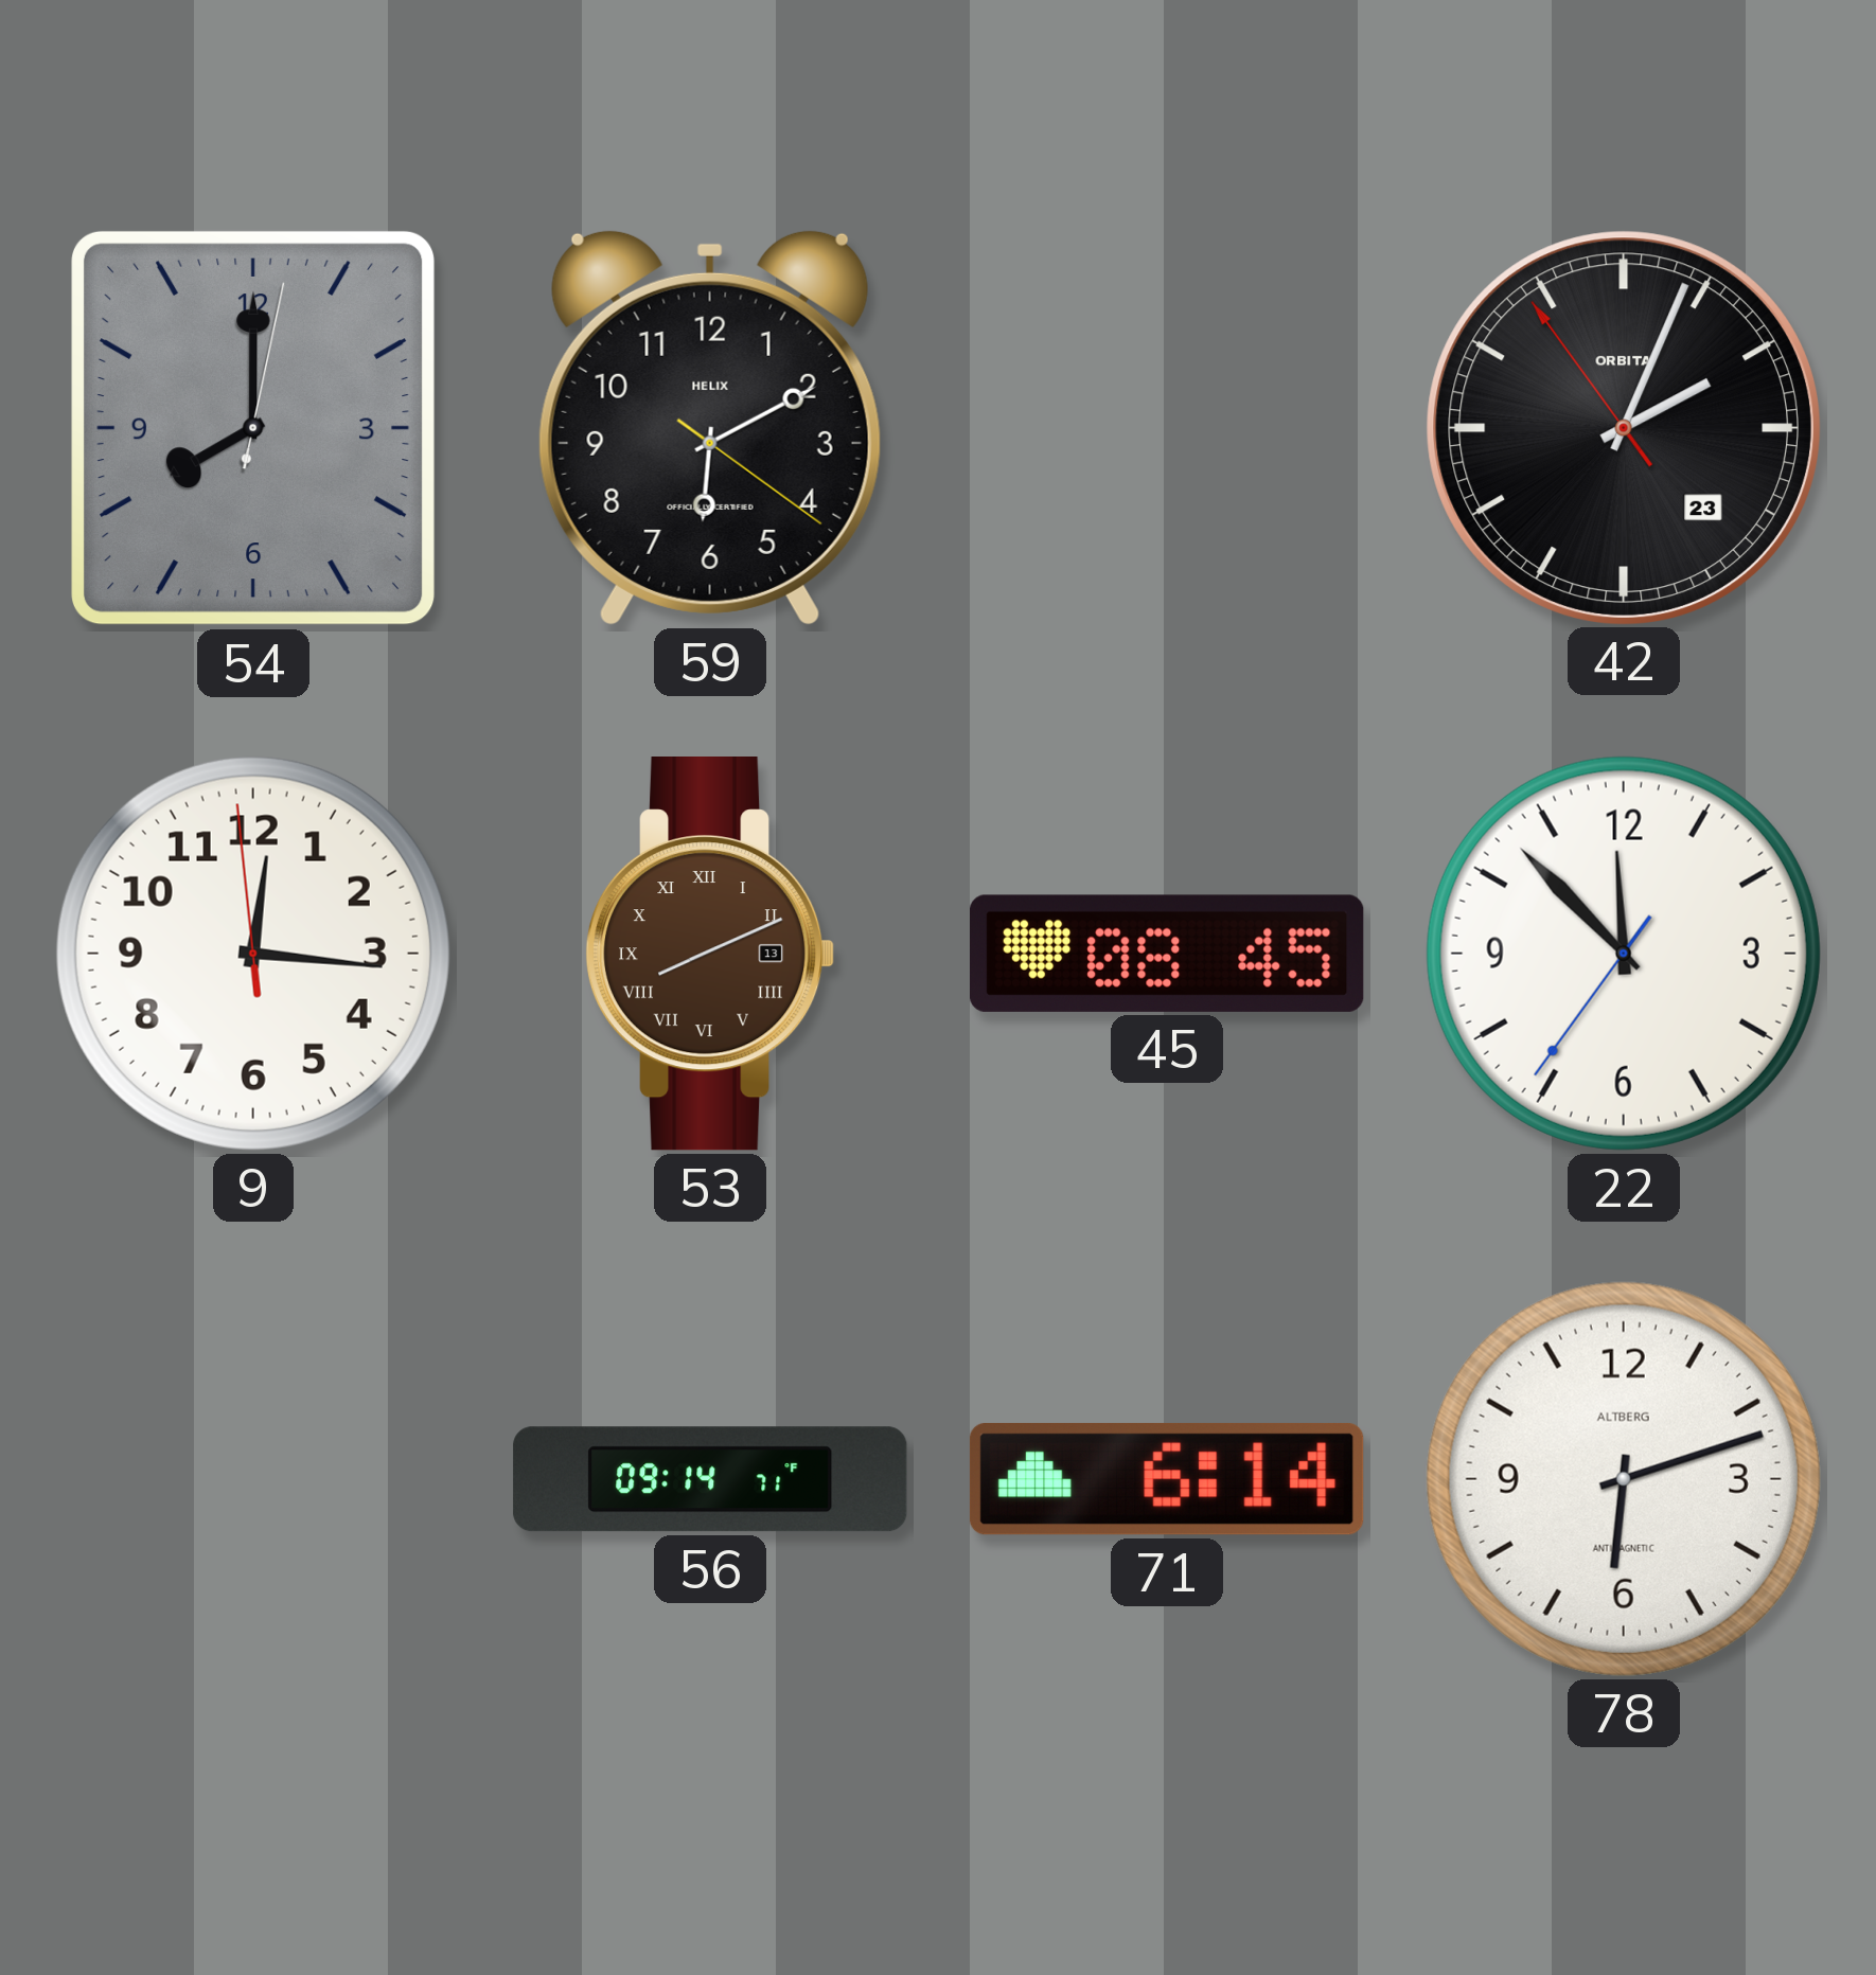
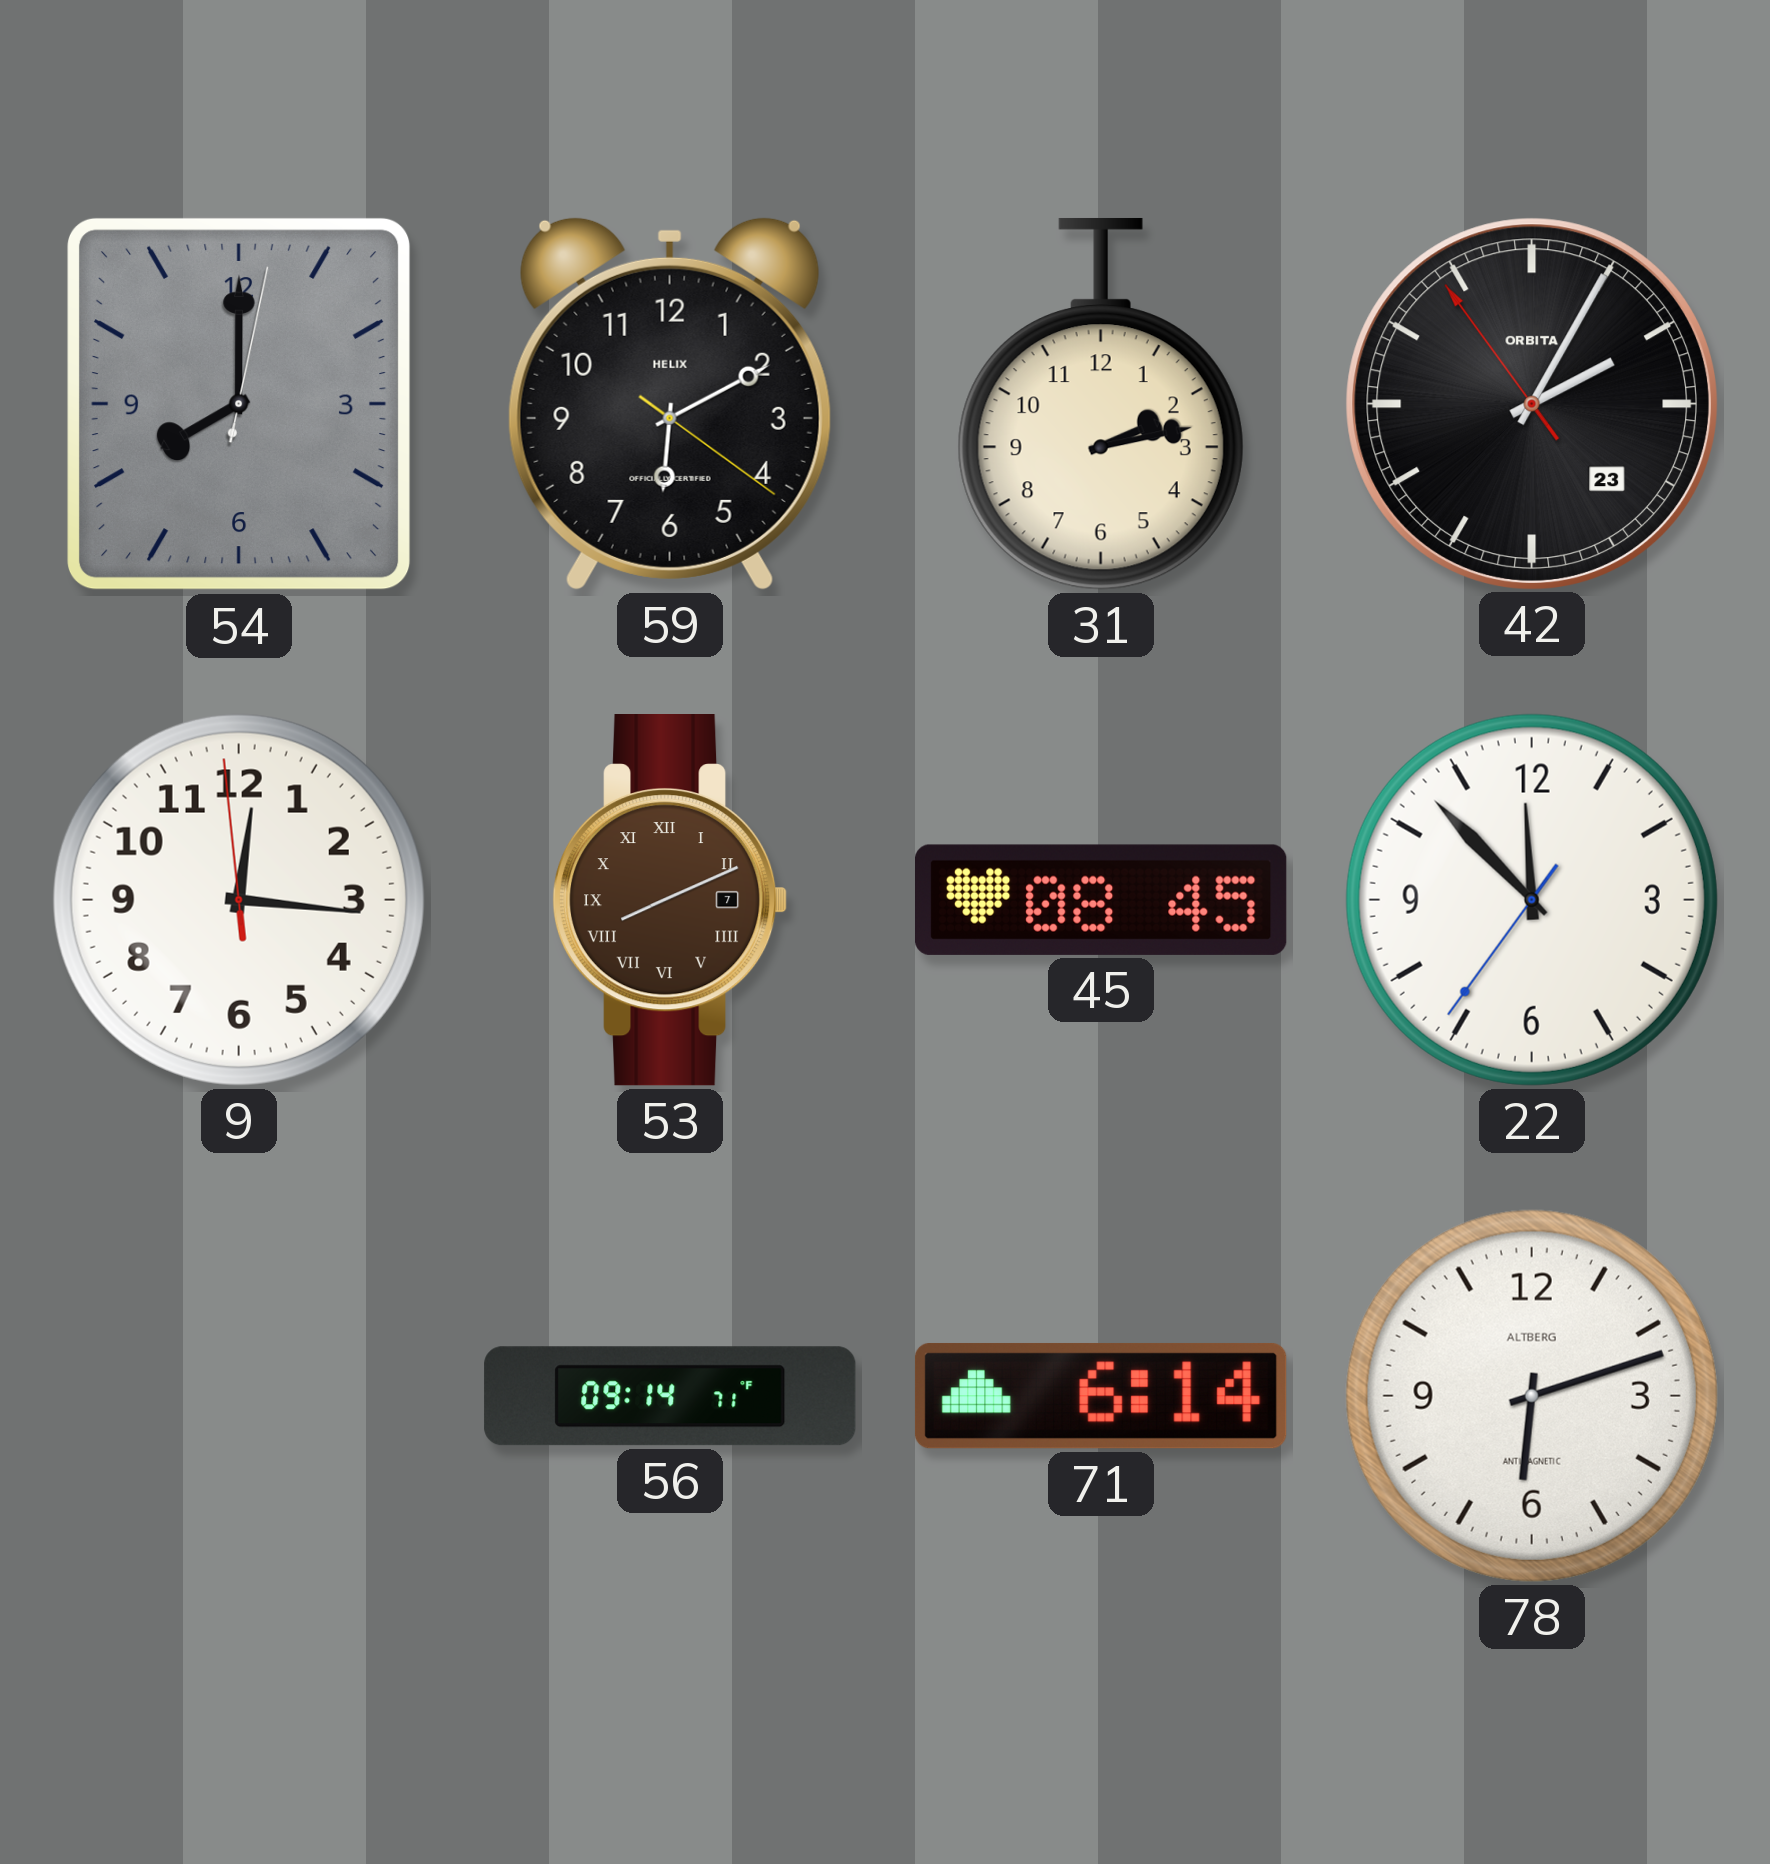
31: none -> 2:13
42: 2:03 -> 2:04
53 date: 13 -> 7
